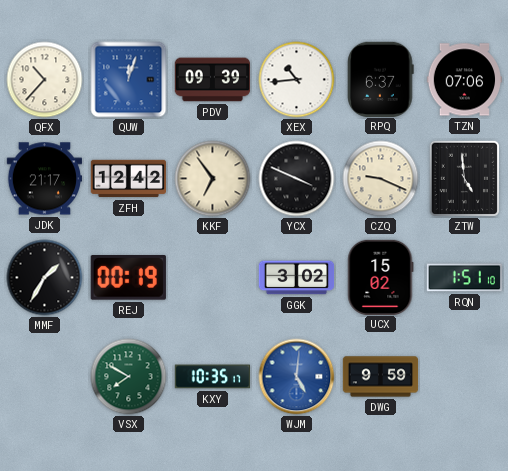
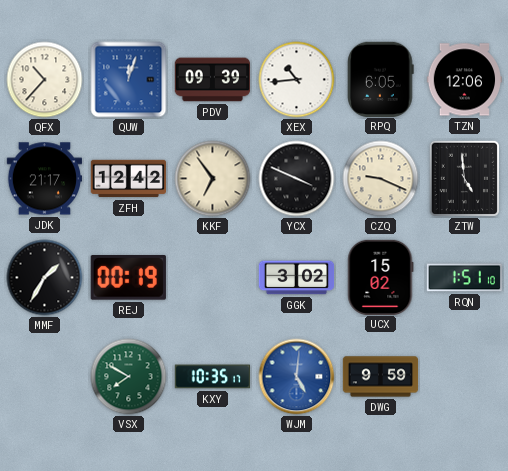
RPQ: 6:37 -> 6:05
TZN: 07:06 -> 12:06
